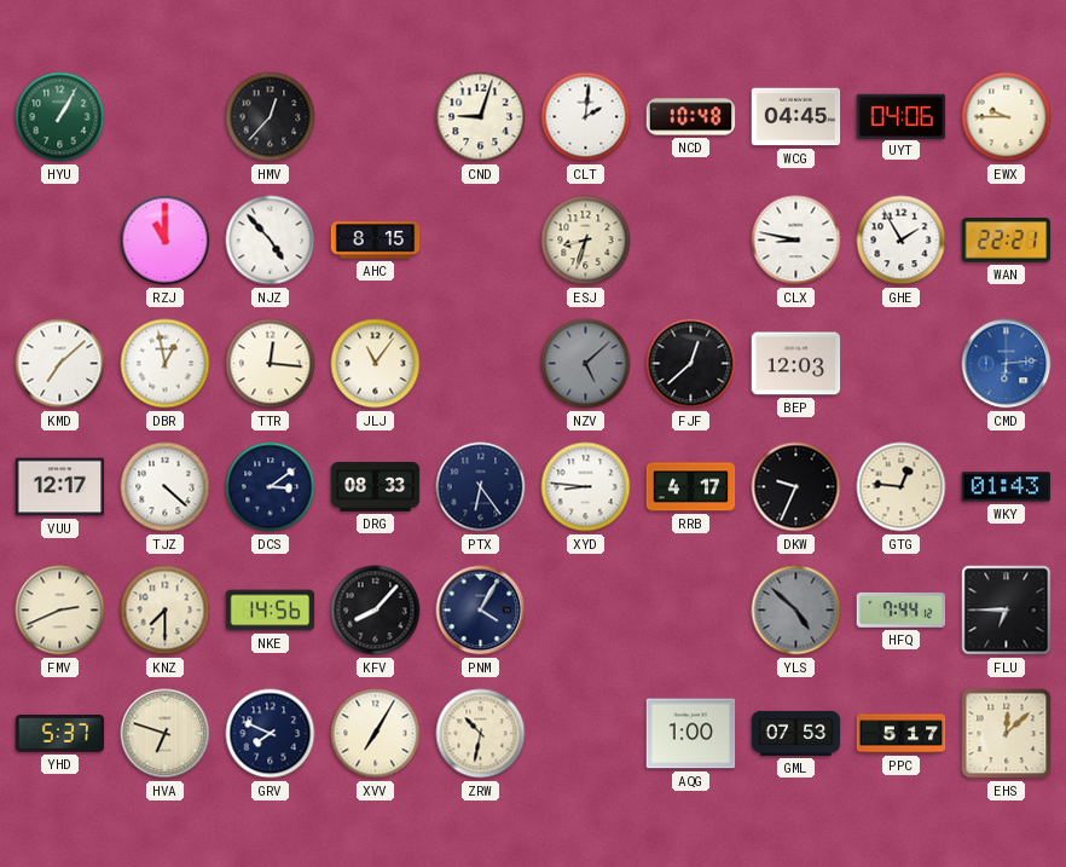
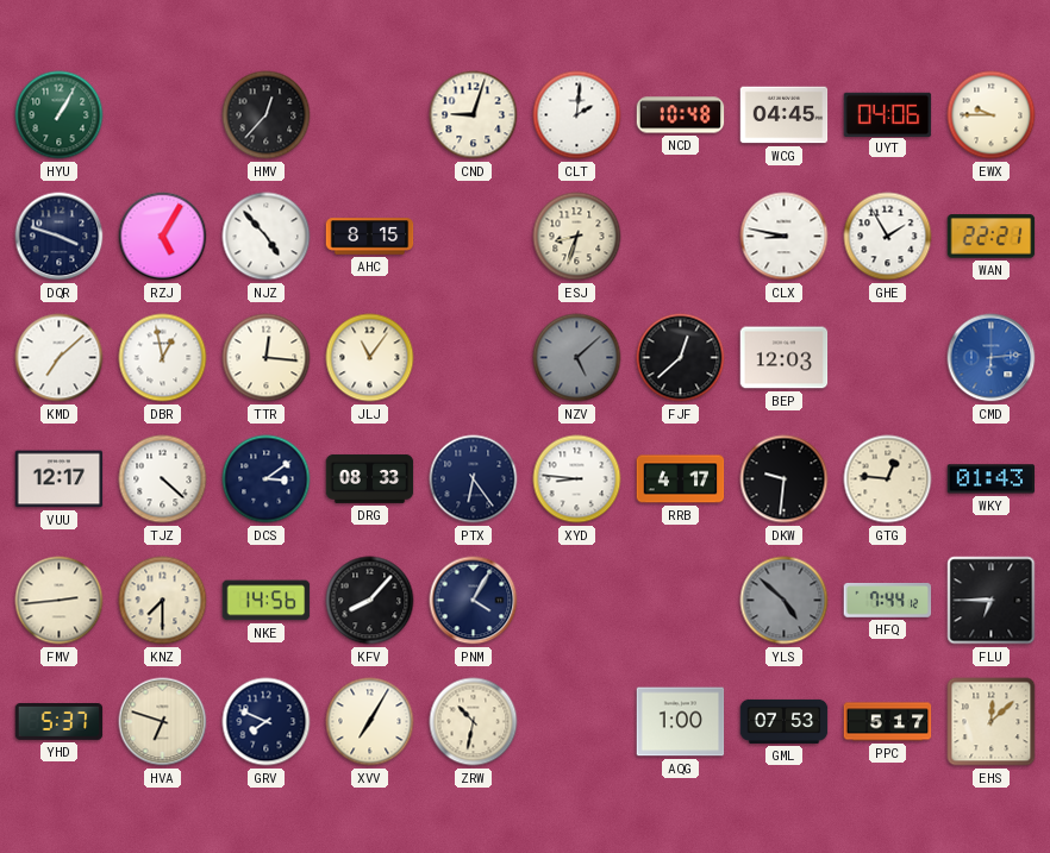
DQR: none -> 3:48
RZJ: 11:00 -> 5:05
DKW: 9:34 -> 9:31
FMV: 2:41 -> 2:44
